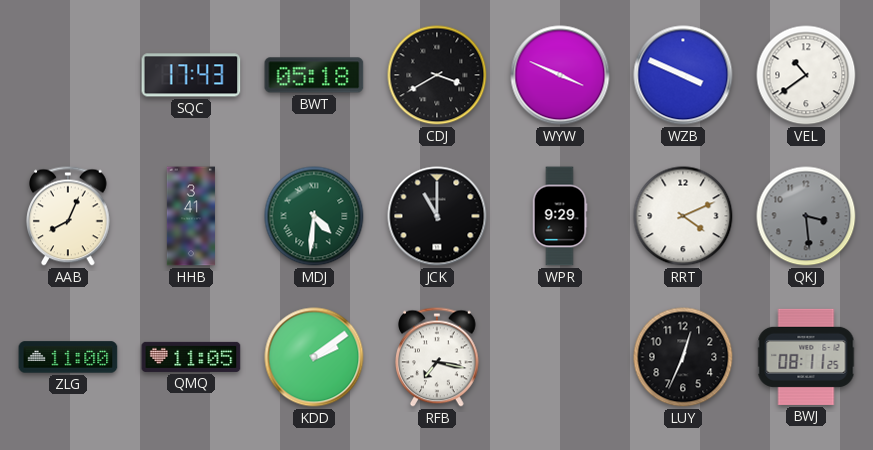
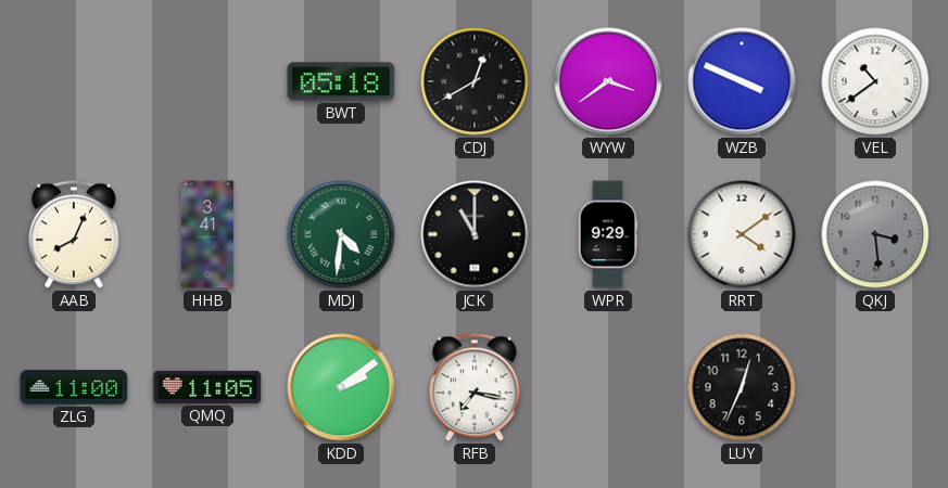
SQC: 17:43 -> none
CDJ: 3:40 -> 12:40
WYW: 3:49 -> 3:39
RRT: 4:11 -> 4:09
BWJ: 08:11 -> none
